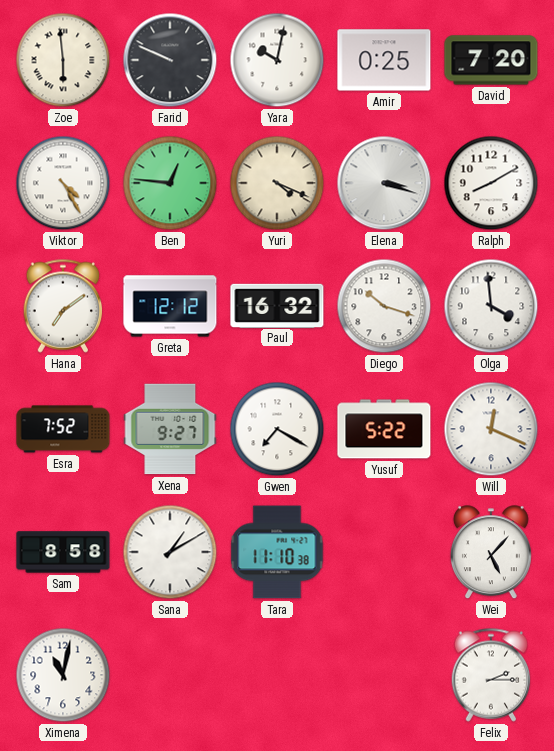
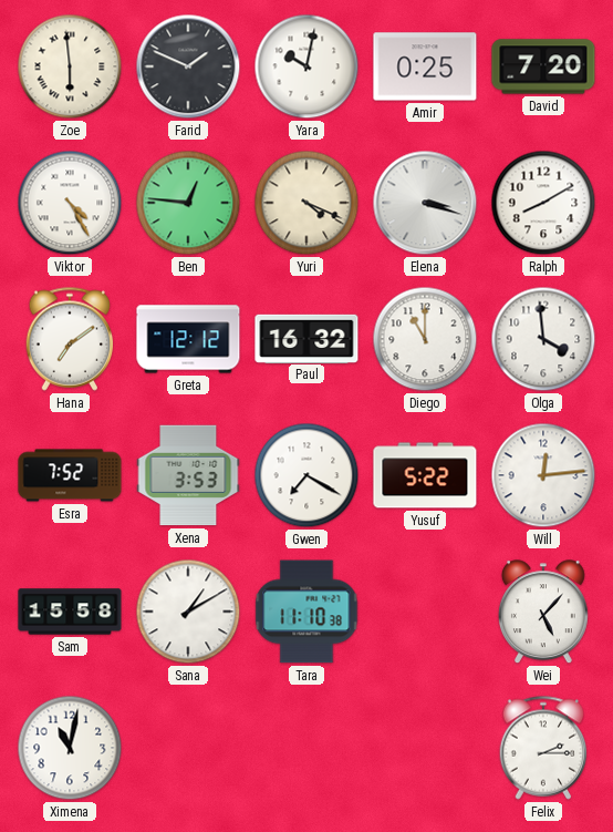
Farid: 9:49 -> 1:49
Diego: 10:18 -> 11:00
Xena: 9:27 -> 3:53
Will: 12:19 -> 12:14
Sam: 8:58 -> 15:58
